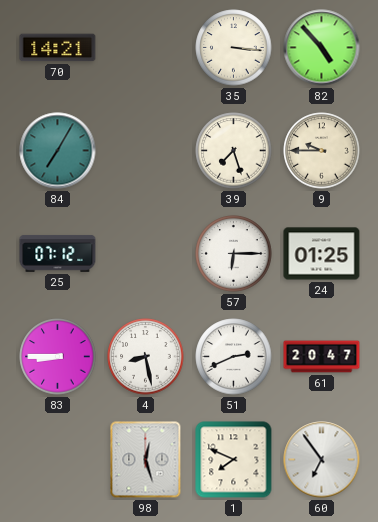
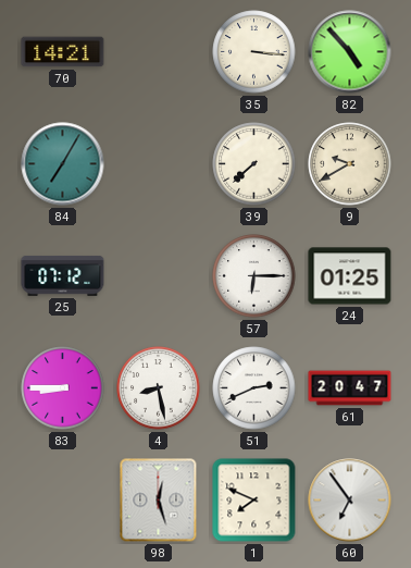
39: 7:27 -> 7:38
9: 9:45 -> 9:40
